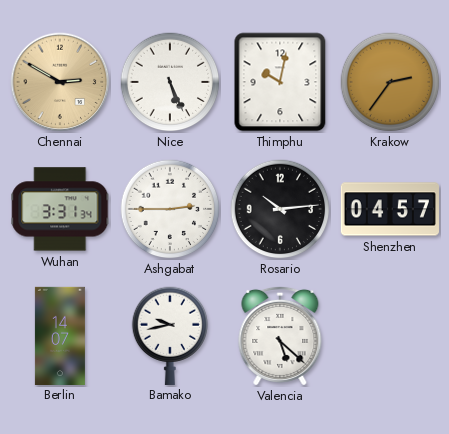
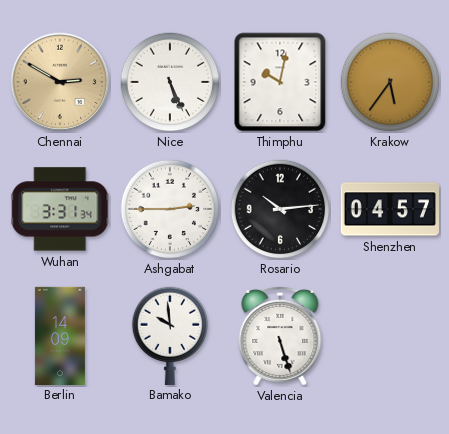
Krakow: 2:36 -> 5:36
Berlin: 14:07 -> 14:09
Bamako: 9:43 -> 9:59
Valencia: 5:22 -> 5:27
